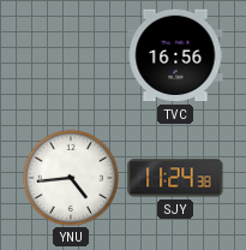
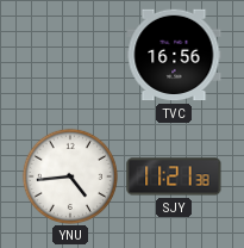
SJY: 11:24 -> 11:21
